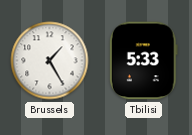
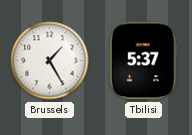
Tbilisi: 5:33 -> 5:37
